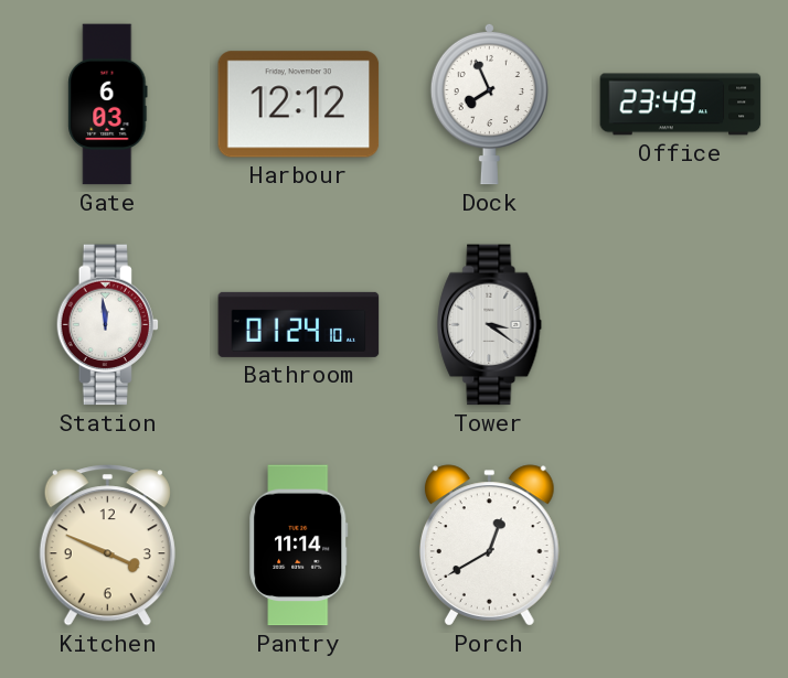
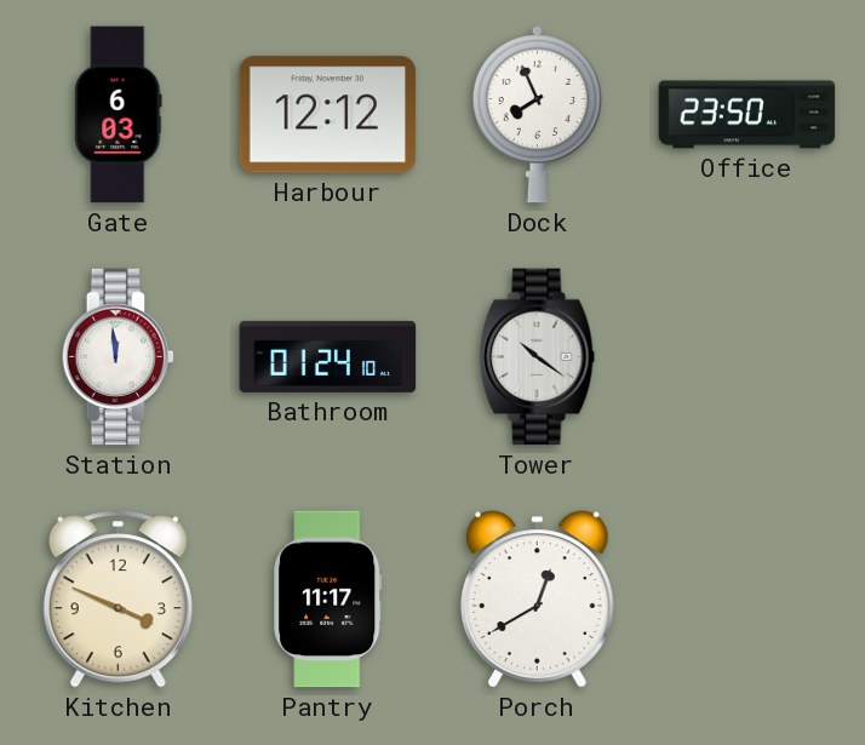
Office: 23:49 -> 23:50
Tower: 3:21 -> 10:21
Pantry: 11:14 -> 11:17
